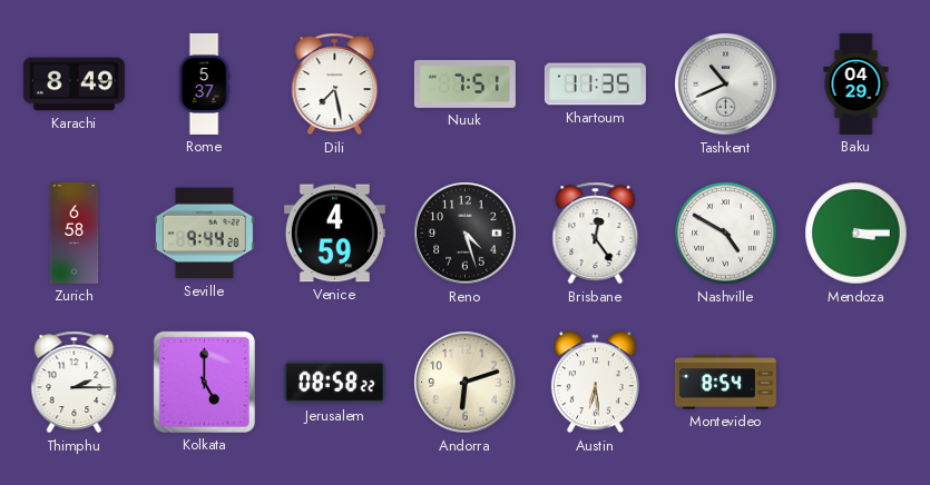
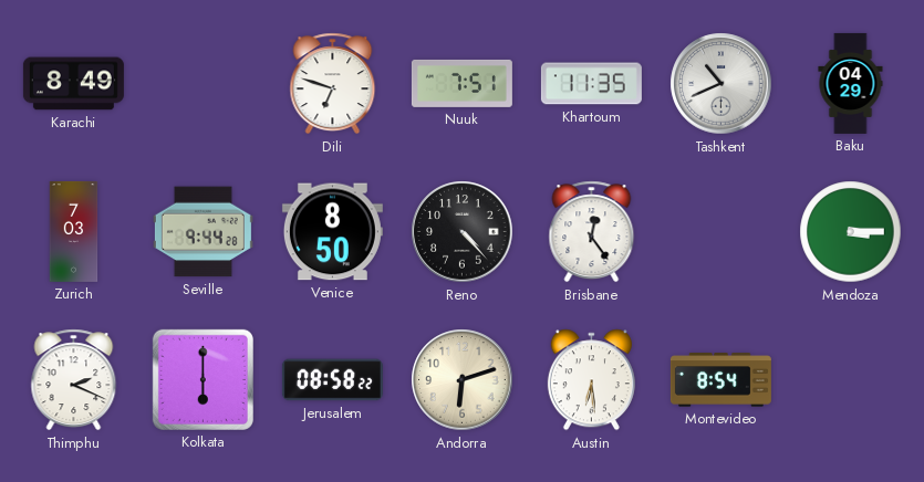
Rome: 5:37 -> none
Dili: 7:28 -> 6:48
Zurich: 6:58 -> 7:03
Venice: 4:59 -> 8:50
Reno: 4:27 -> 4:23
Nashville: 4:50 -> none
Thimphu: 2:15 -> 2:19
Kolkata: 5:00 -> 6:00
